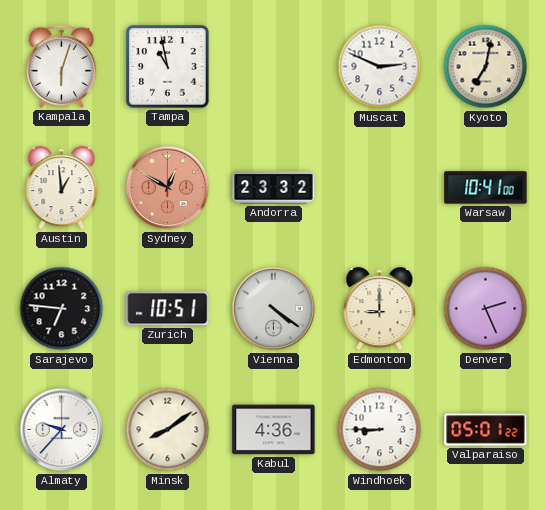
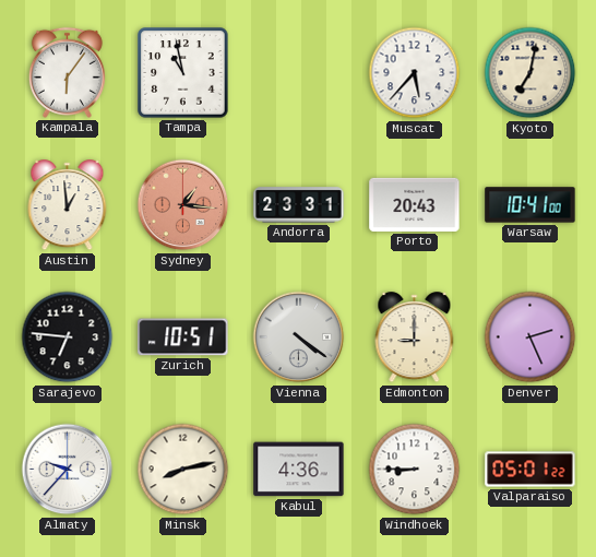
Kampala: 6:03 -> 6:06
Muscat: 2:49 -> 5:37
Sydney: 12:50 -> 1:16
Andorra: 23:32 -> 23:31
Porto: none -> 20:43
Minsk: 8:09 -> 8:13
